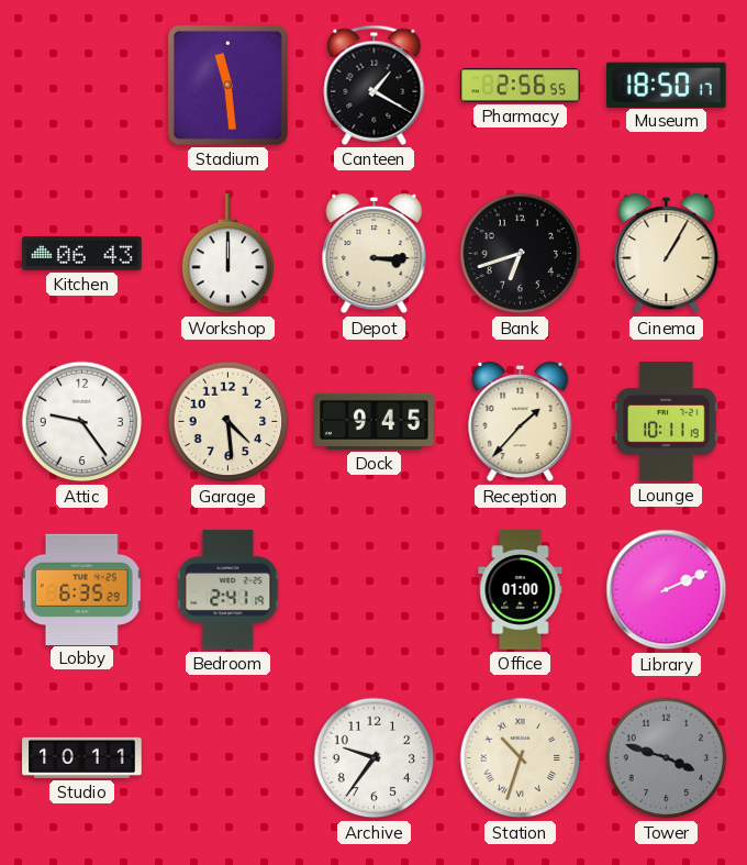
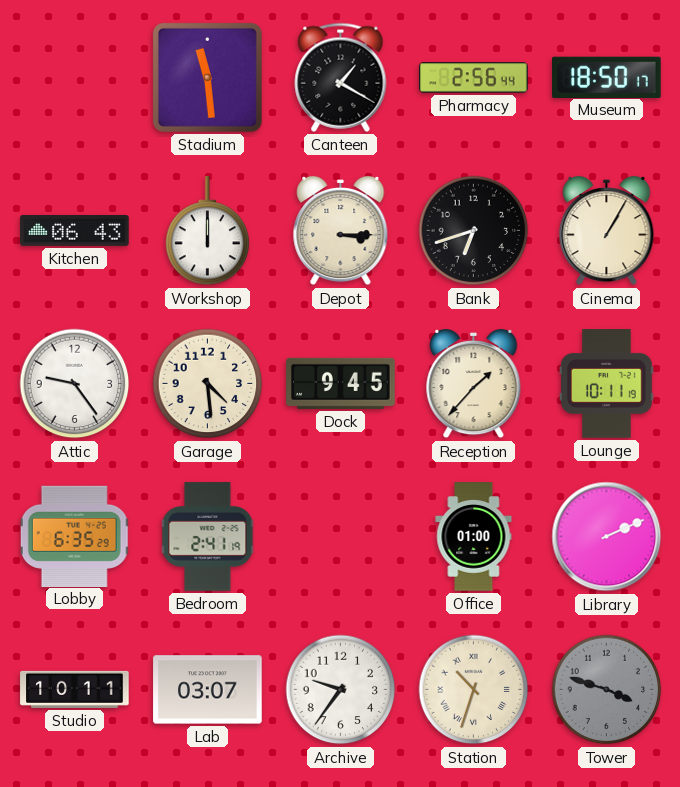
Pharmacy: 2:56:55 -> 2:56:44
Lab: none -> 03:07
